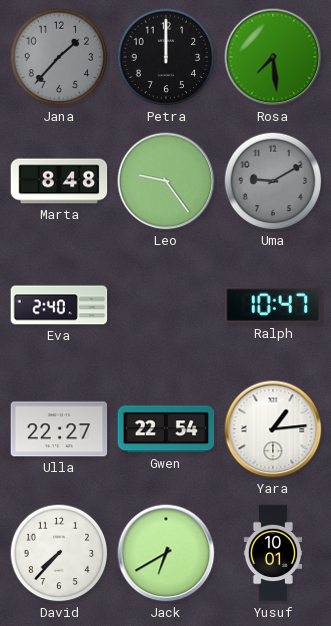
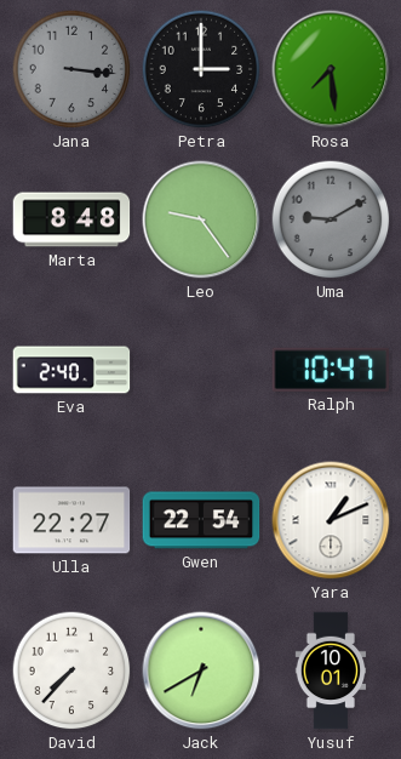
Jana: 1:37 -> 3:16
Petra: 12:00 -> 3:00
Yara: 1:14 -> 1:11
